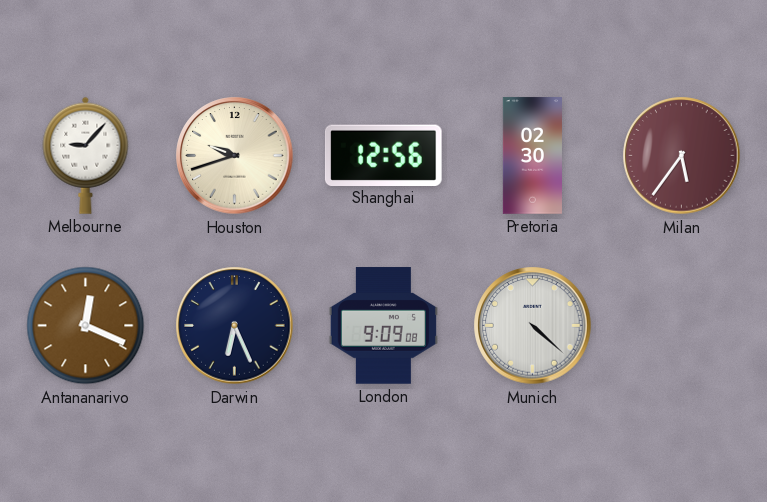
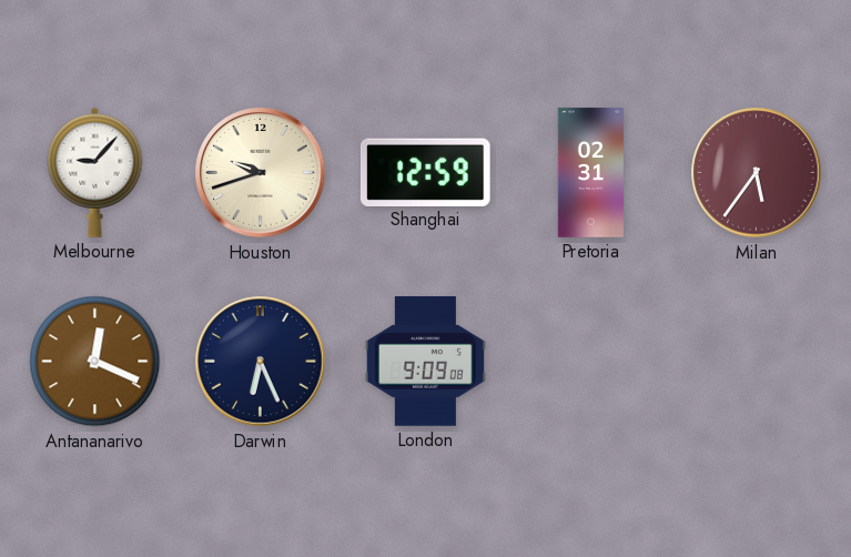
Shanghai: 12:56 -> 12:59
Pretoria: 02:30 -> 02:31
Munich: 4:22 -> none
